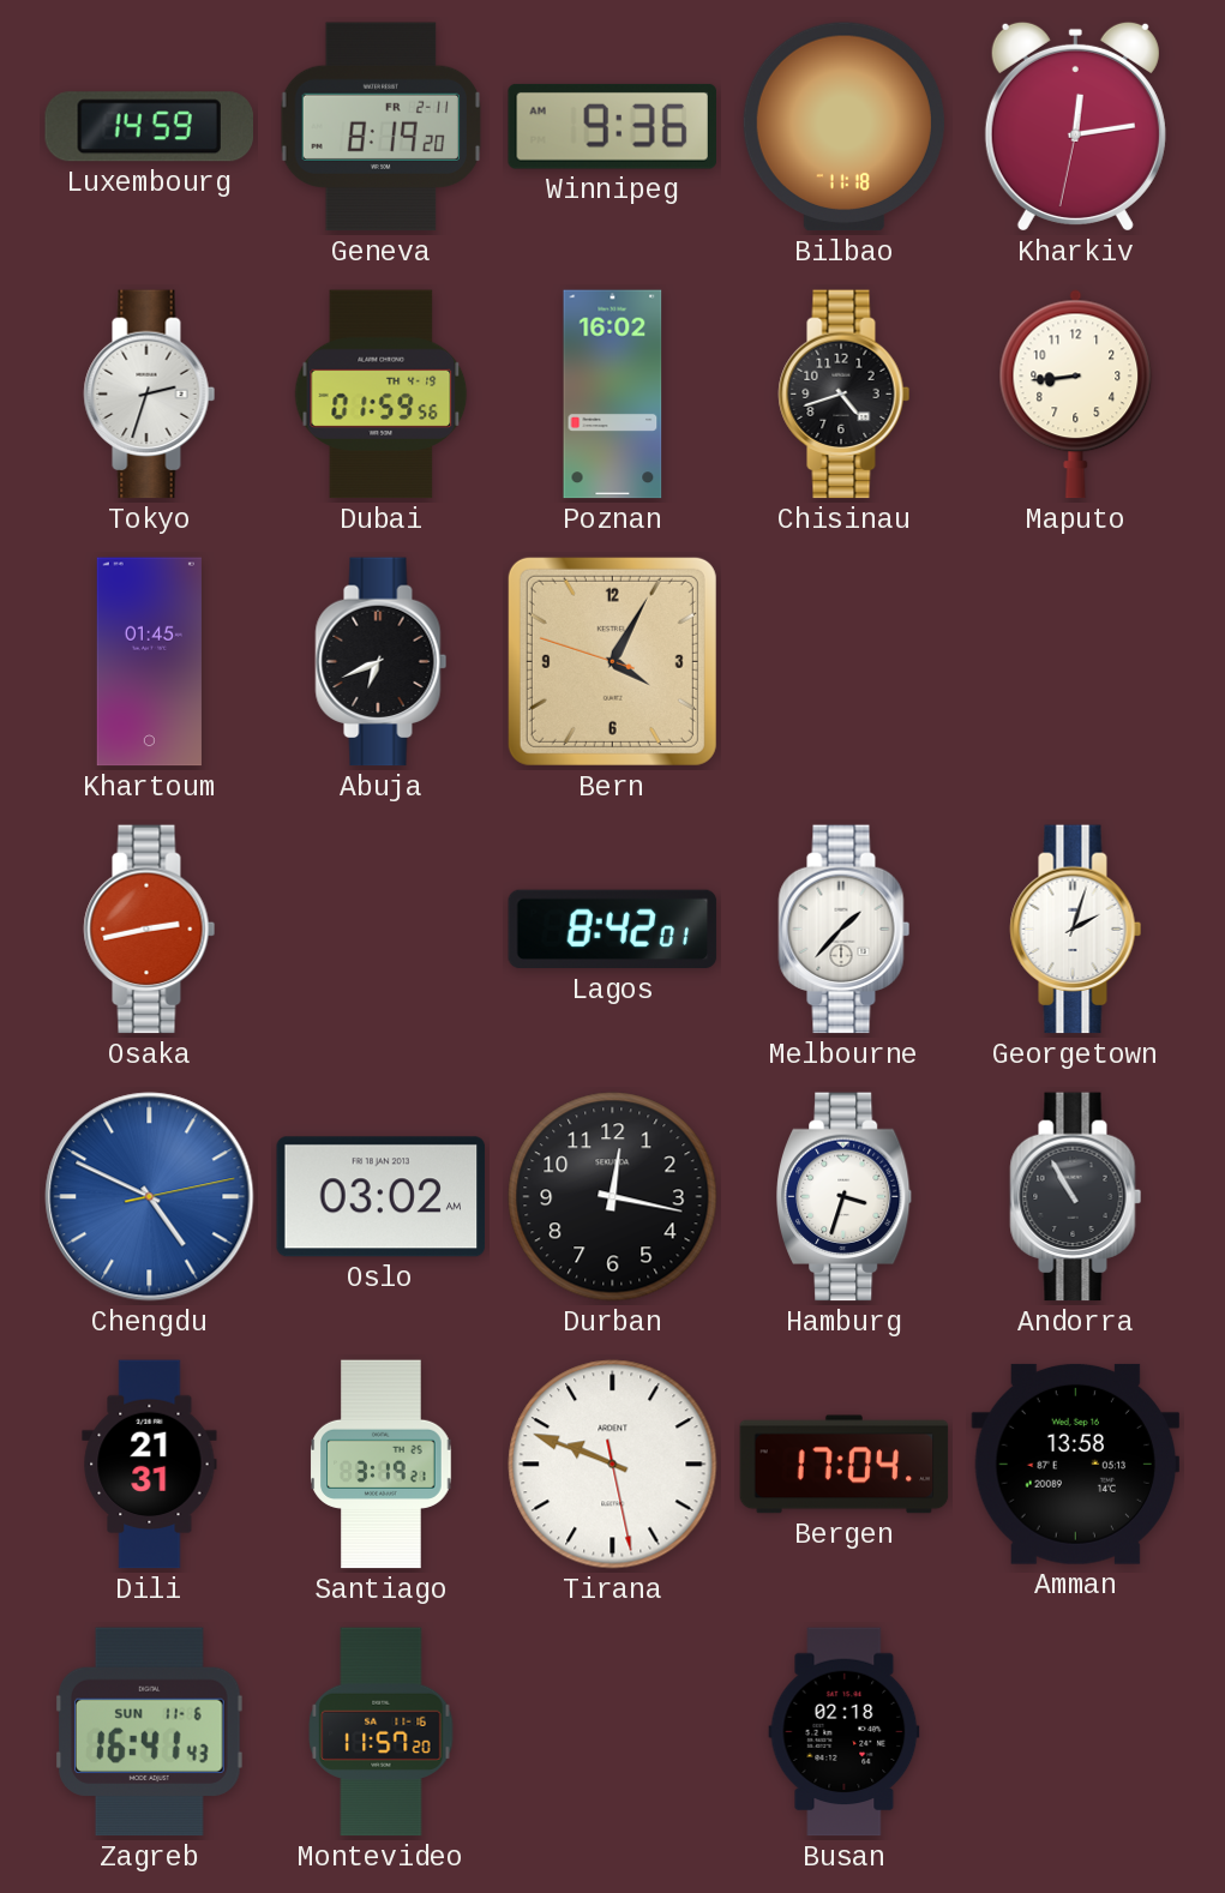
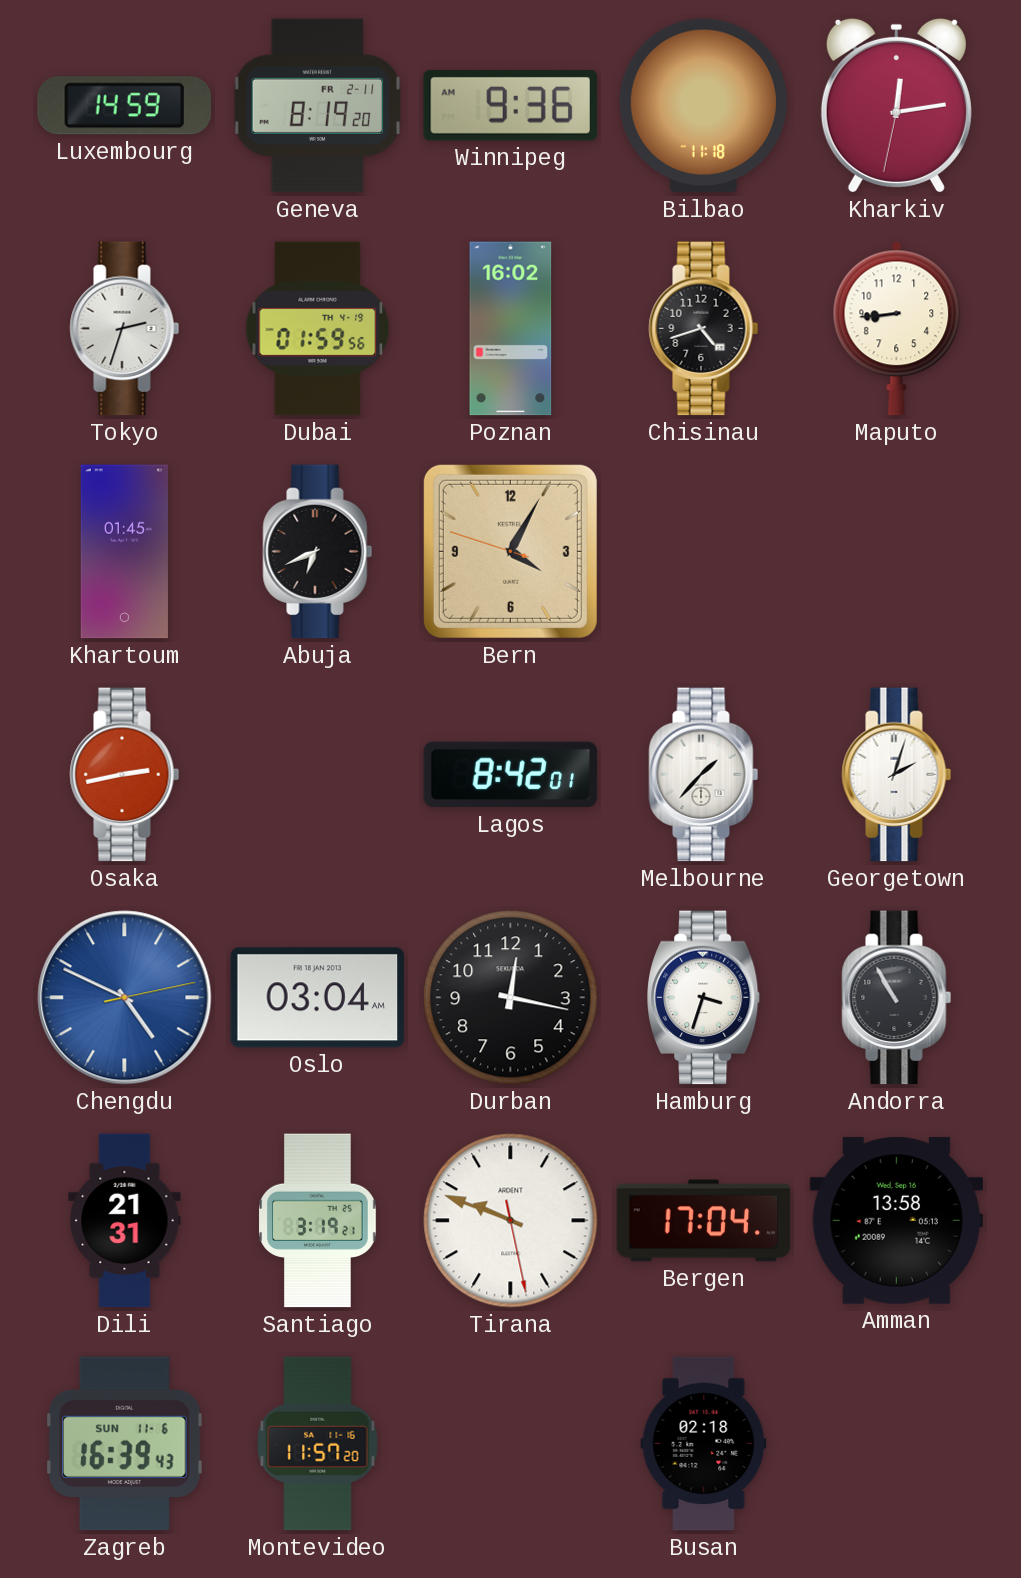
Oslo: 03:02 -> 03:04
Zagreb: 16:41 -> 16:39
